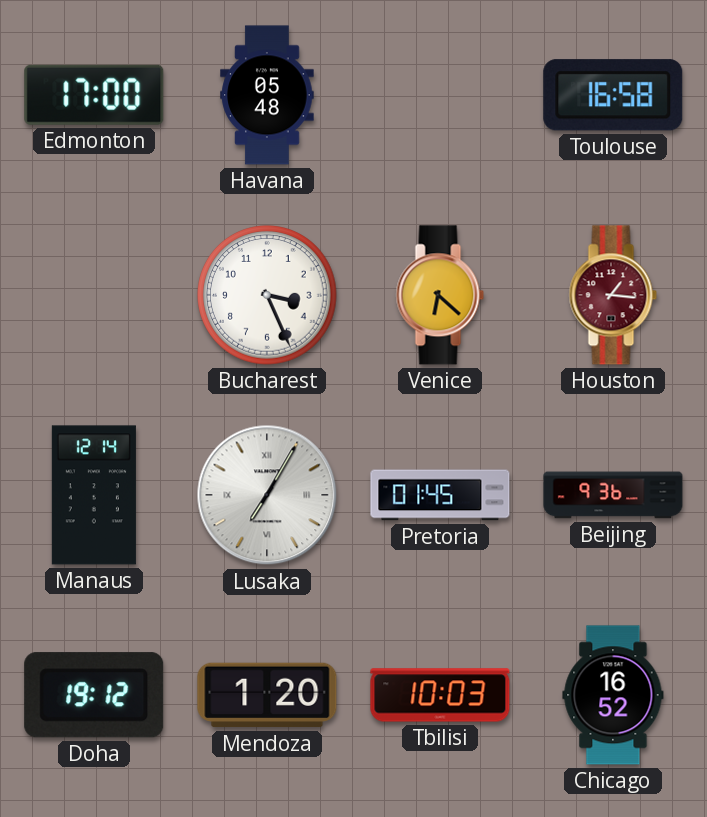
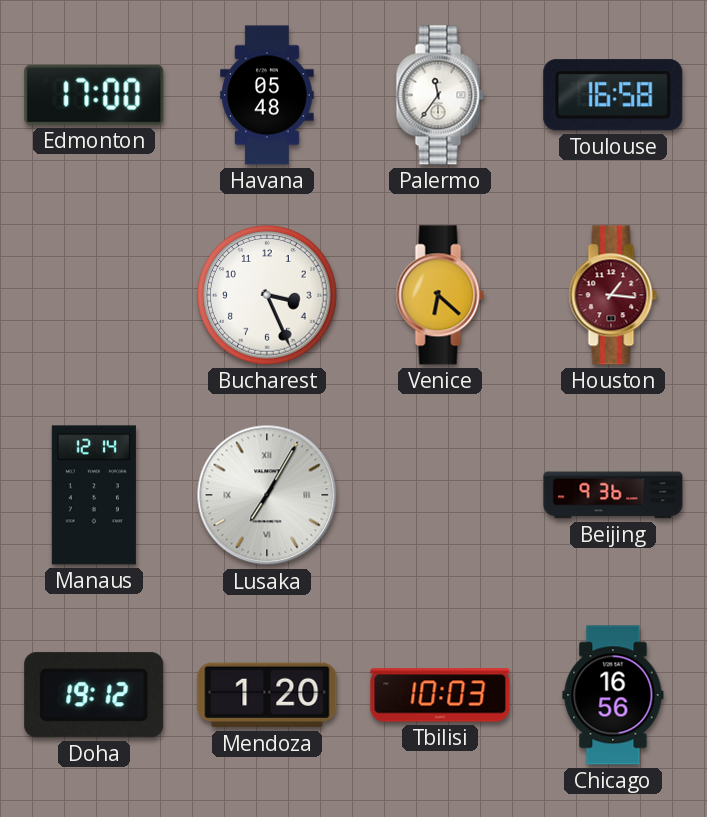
Palermo: none -> 11:36
Pretoria: 01:45 -> none
Chicago: 16:52 -> 16:56
